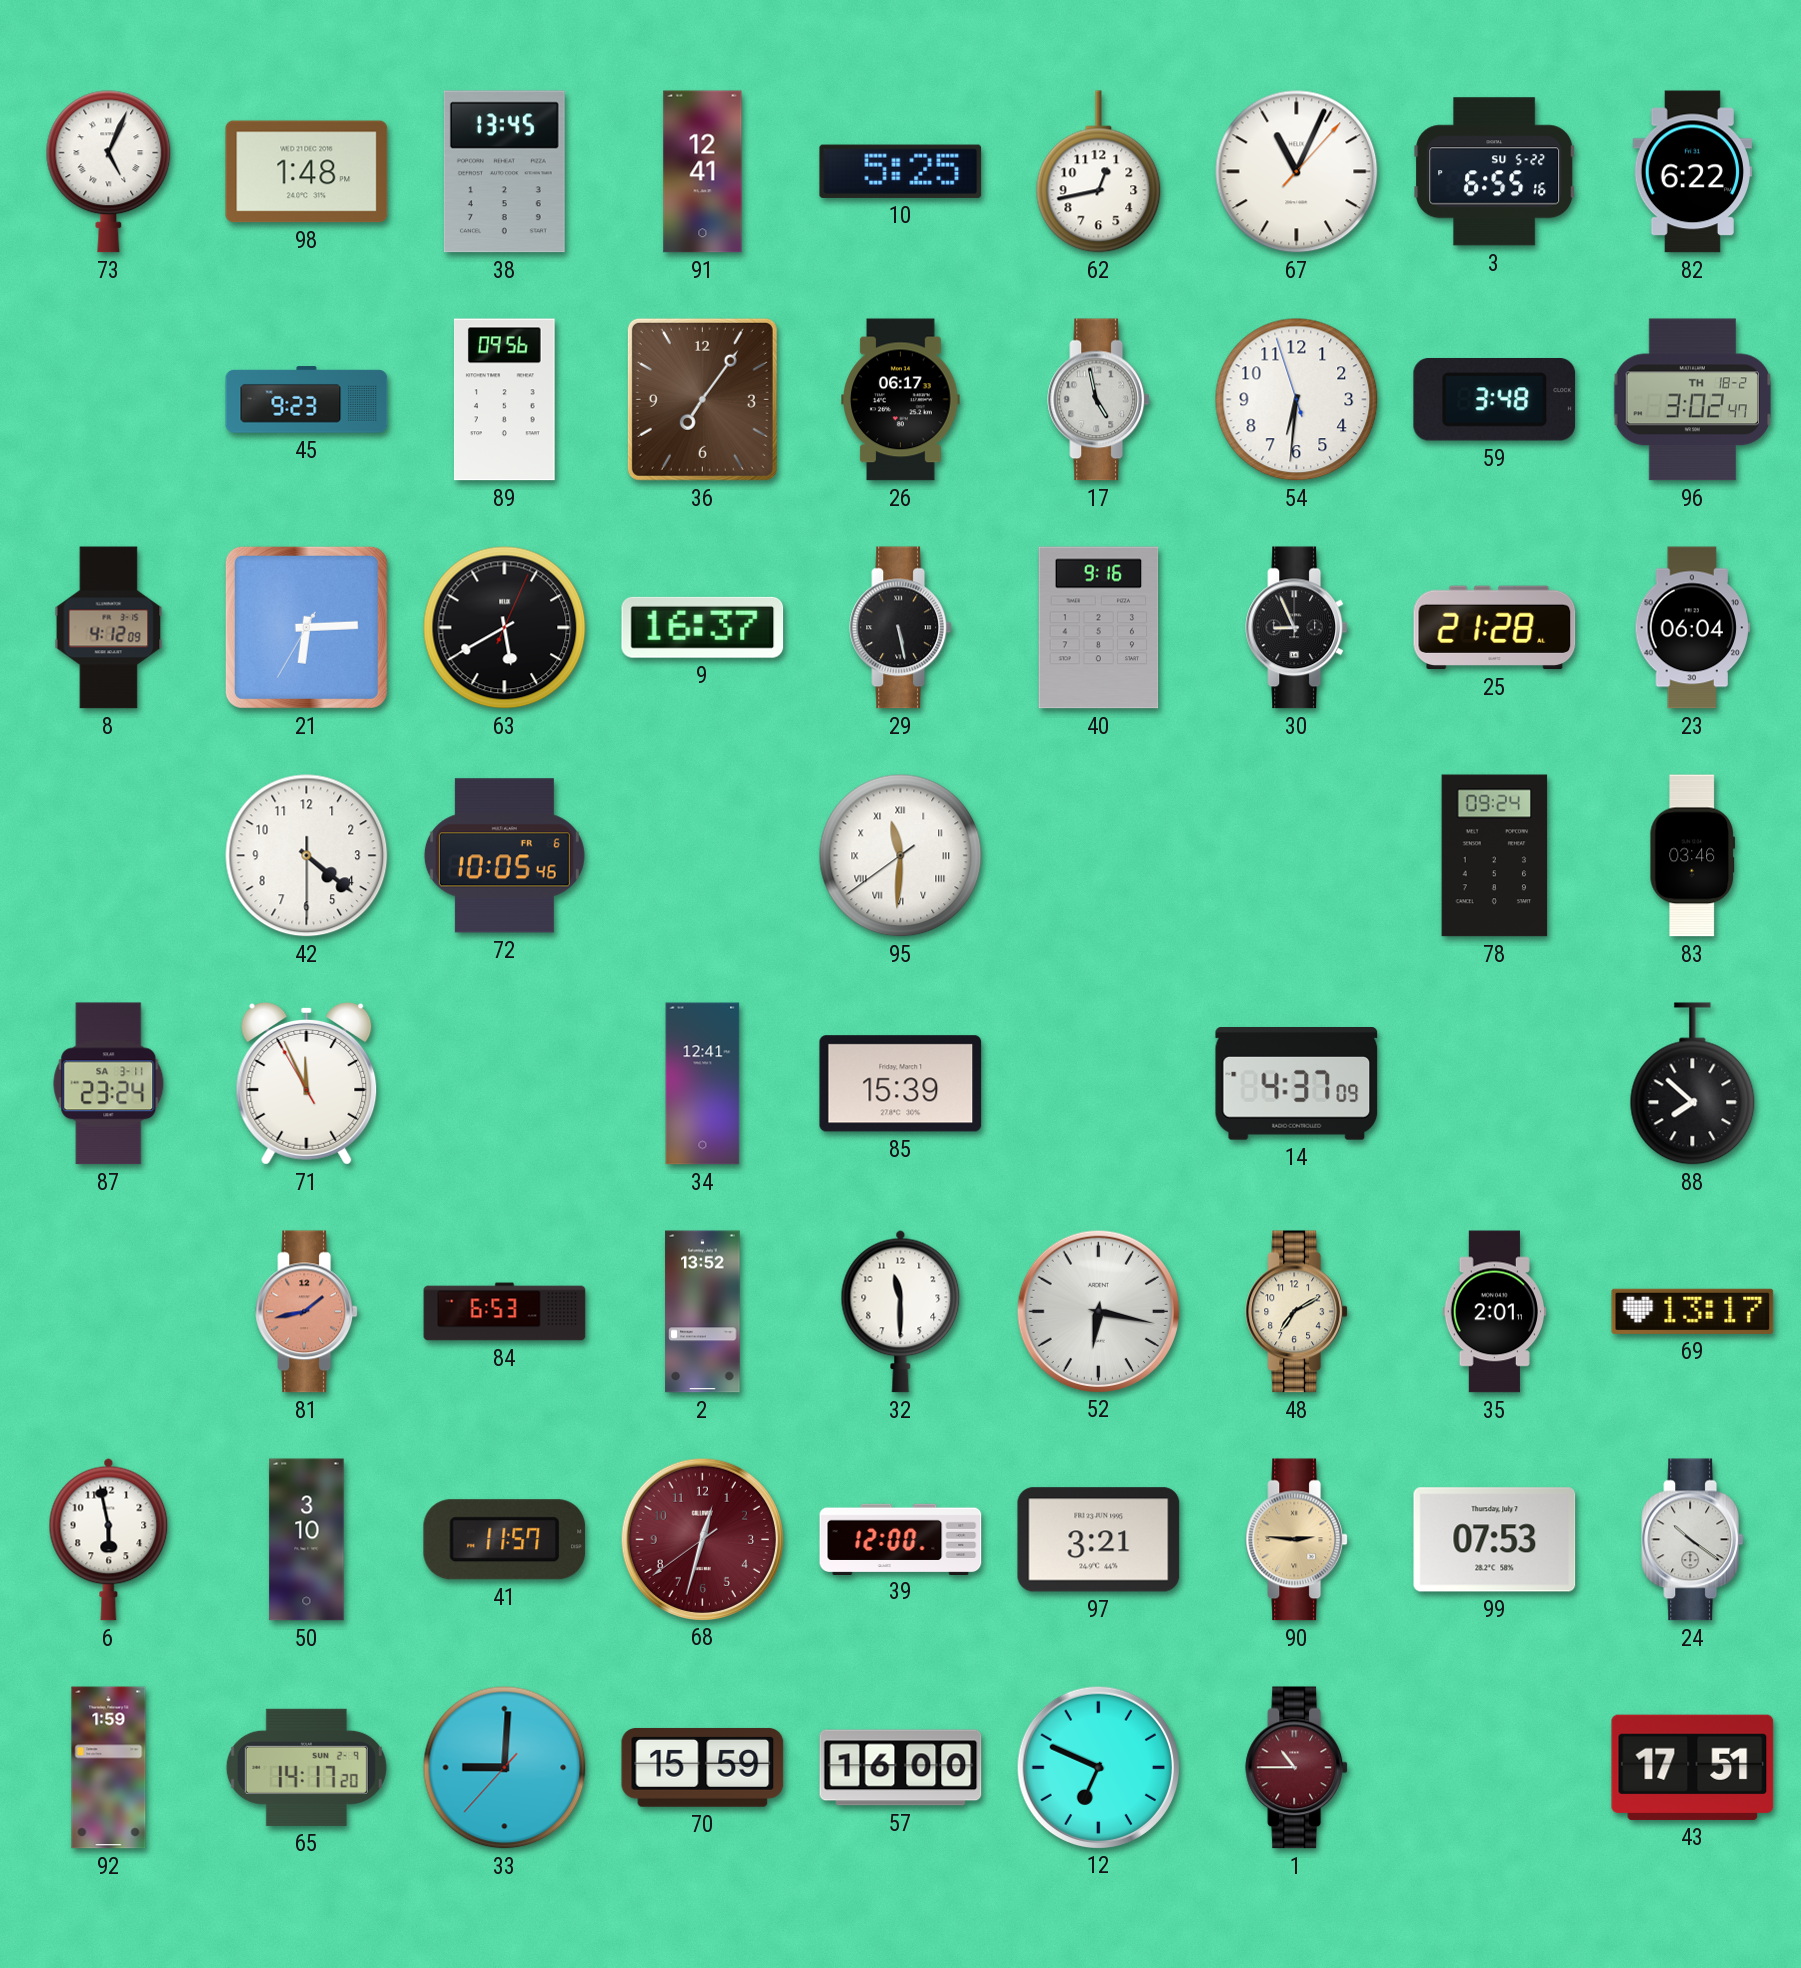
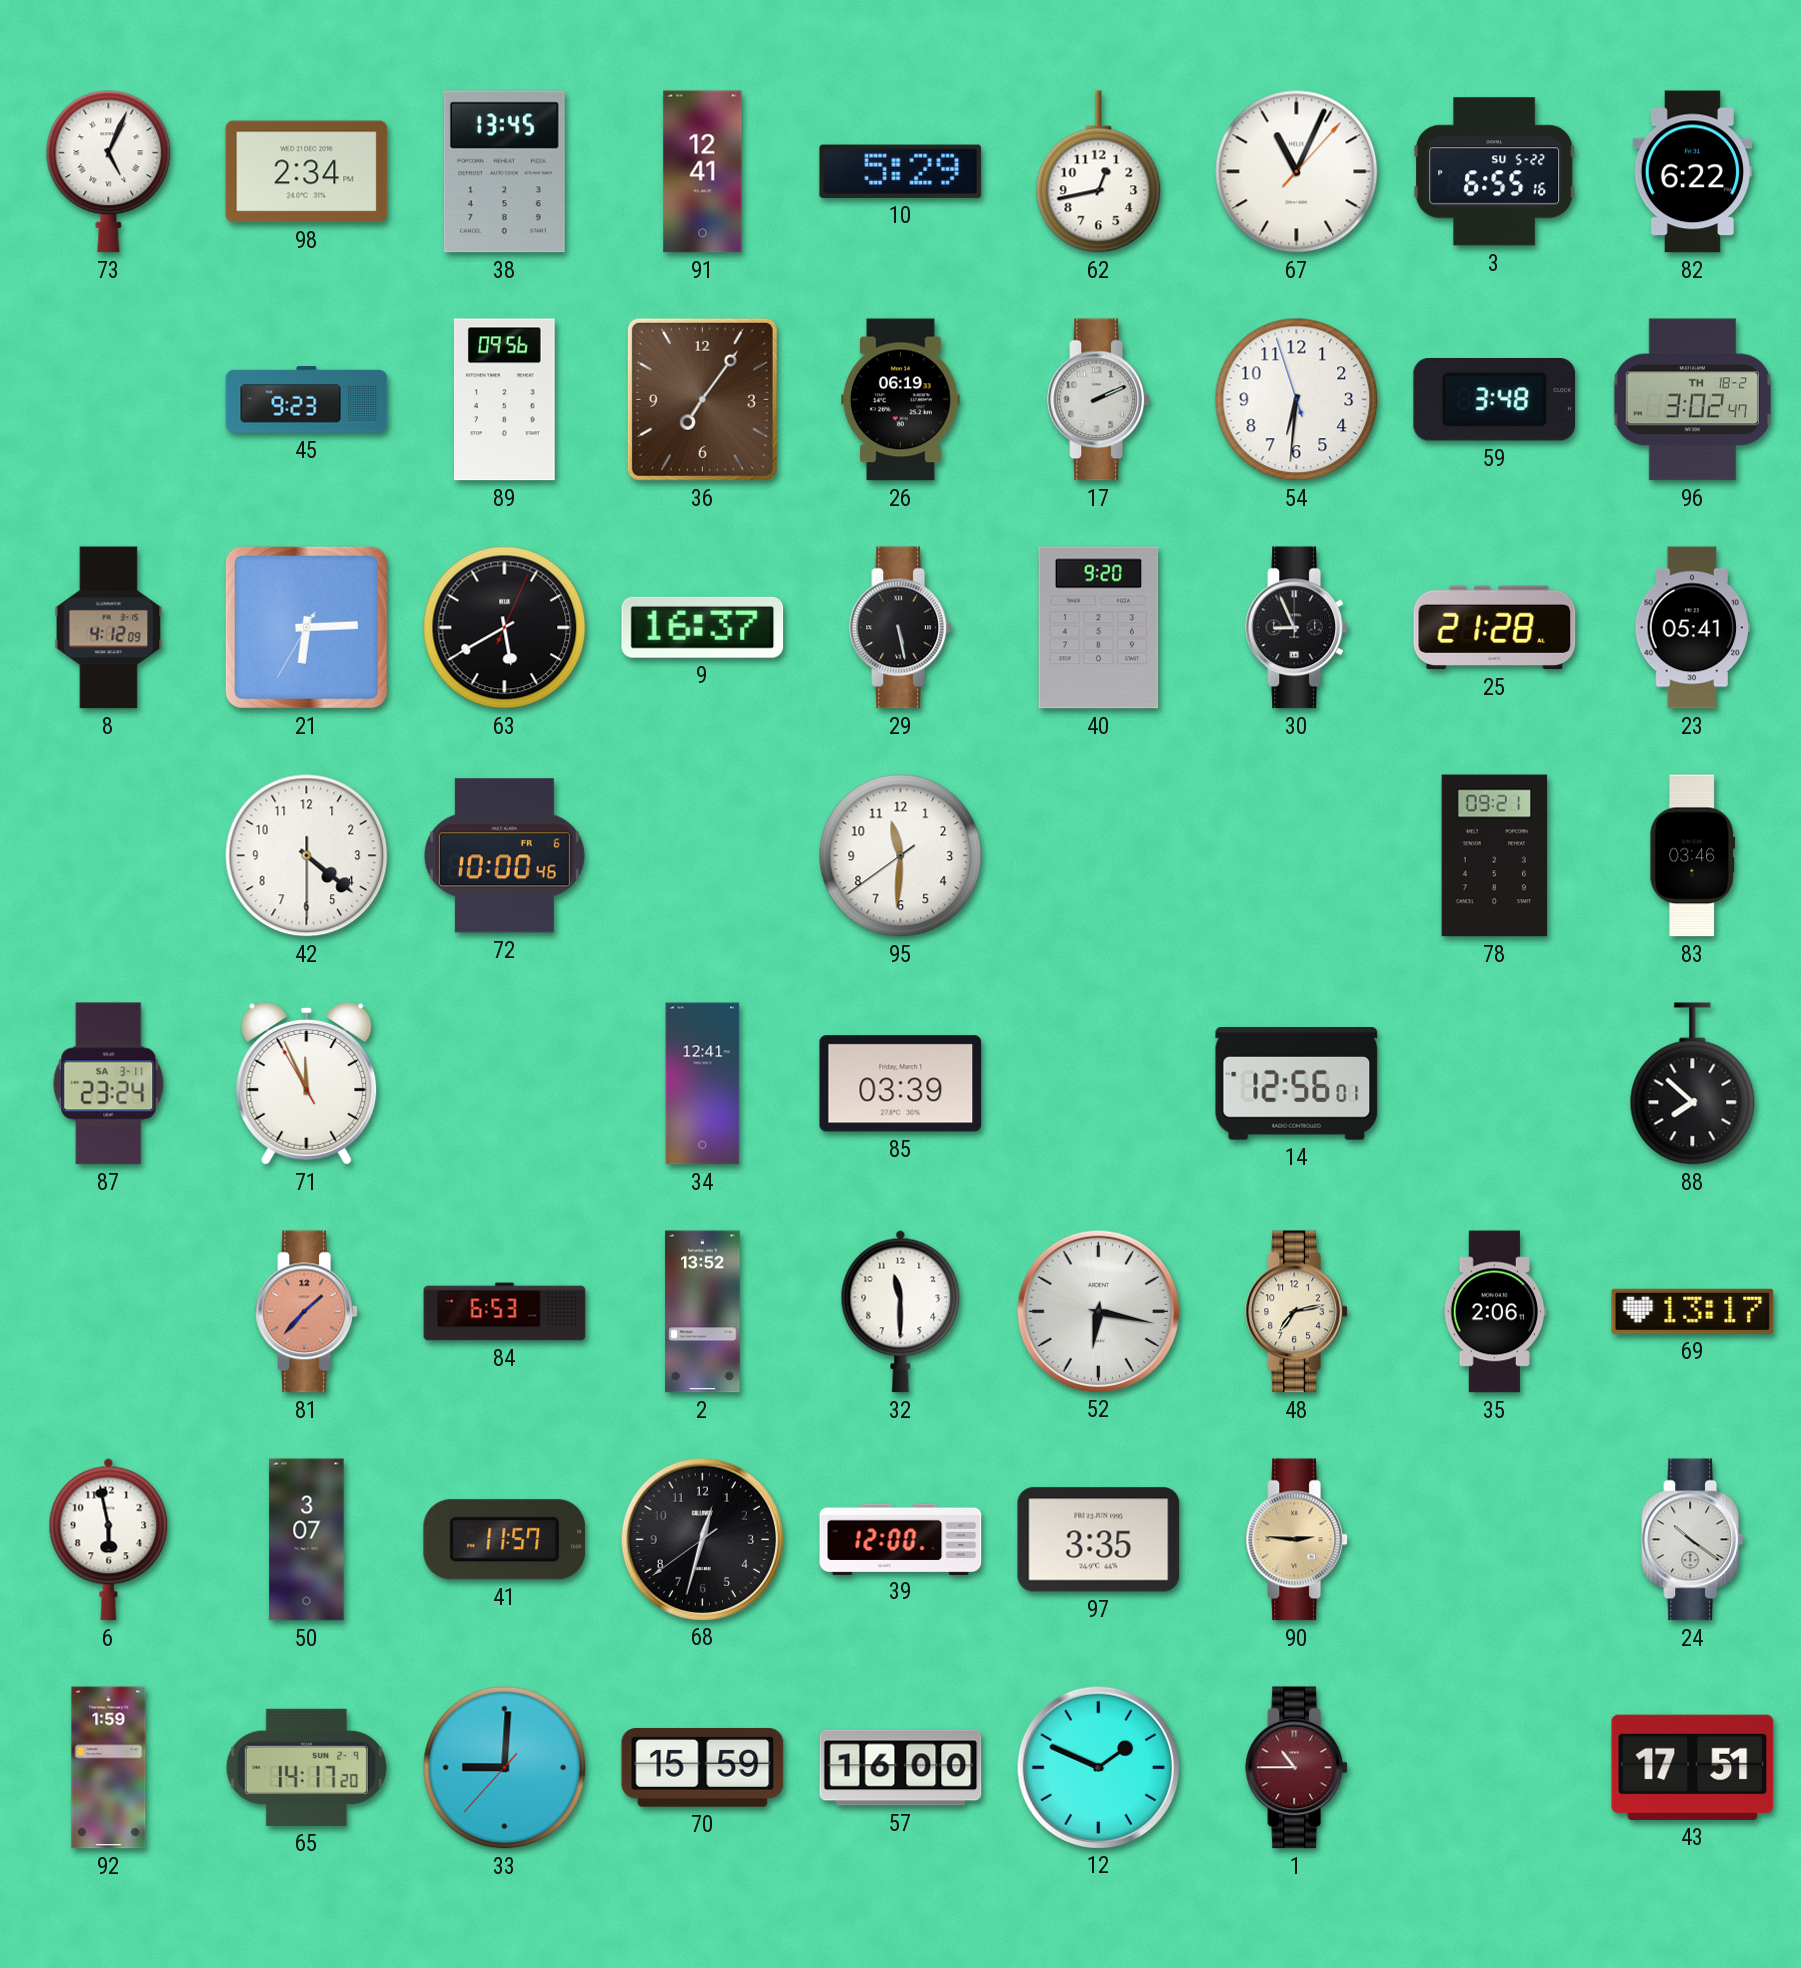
98: 1:48 -> 2:34
10: 5:25 -> 5:29
26: 06:17 -> 06:19
17: 4:58 -> 2:11
40: 9:16 -> 9:20
23: 06:04 -> 05:41
72: 10:05 -> 10:00
95 numerals: Roman -> Arabic
78: 09:24 -> 09:21
85: 15:39 -> 03:39
14: 4:37 -> 12:56
81: 1:43 -> 1:37
48: 7:10 -> 7:13
35: 2:01 -> 2:06
50: 3:10 -> 3:07
68 dial: burgundy -> black
97: 3:21 -> 3:35
99: 07:53 -> none
12: 6:49 -> 1:49
